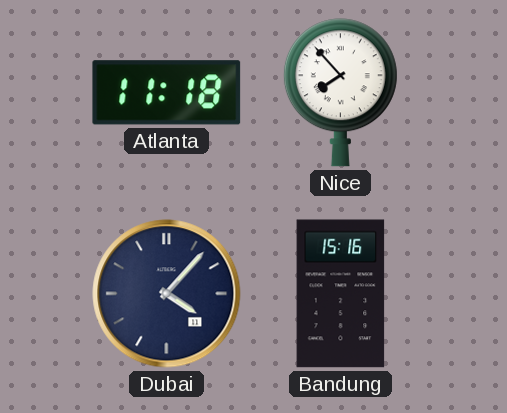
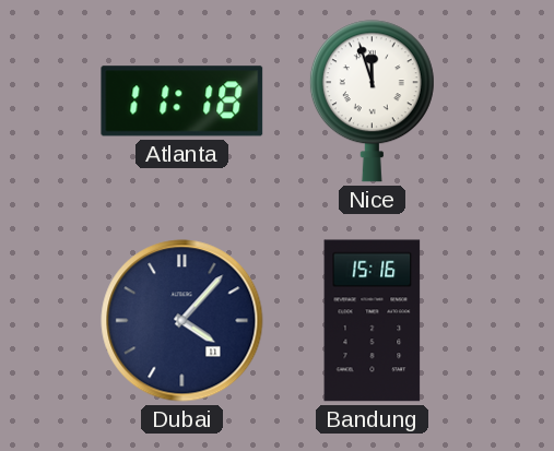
Nice: 7:53 -> 11:57
